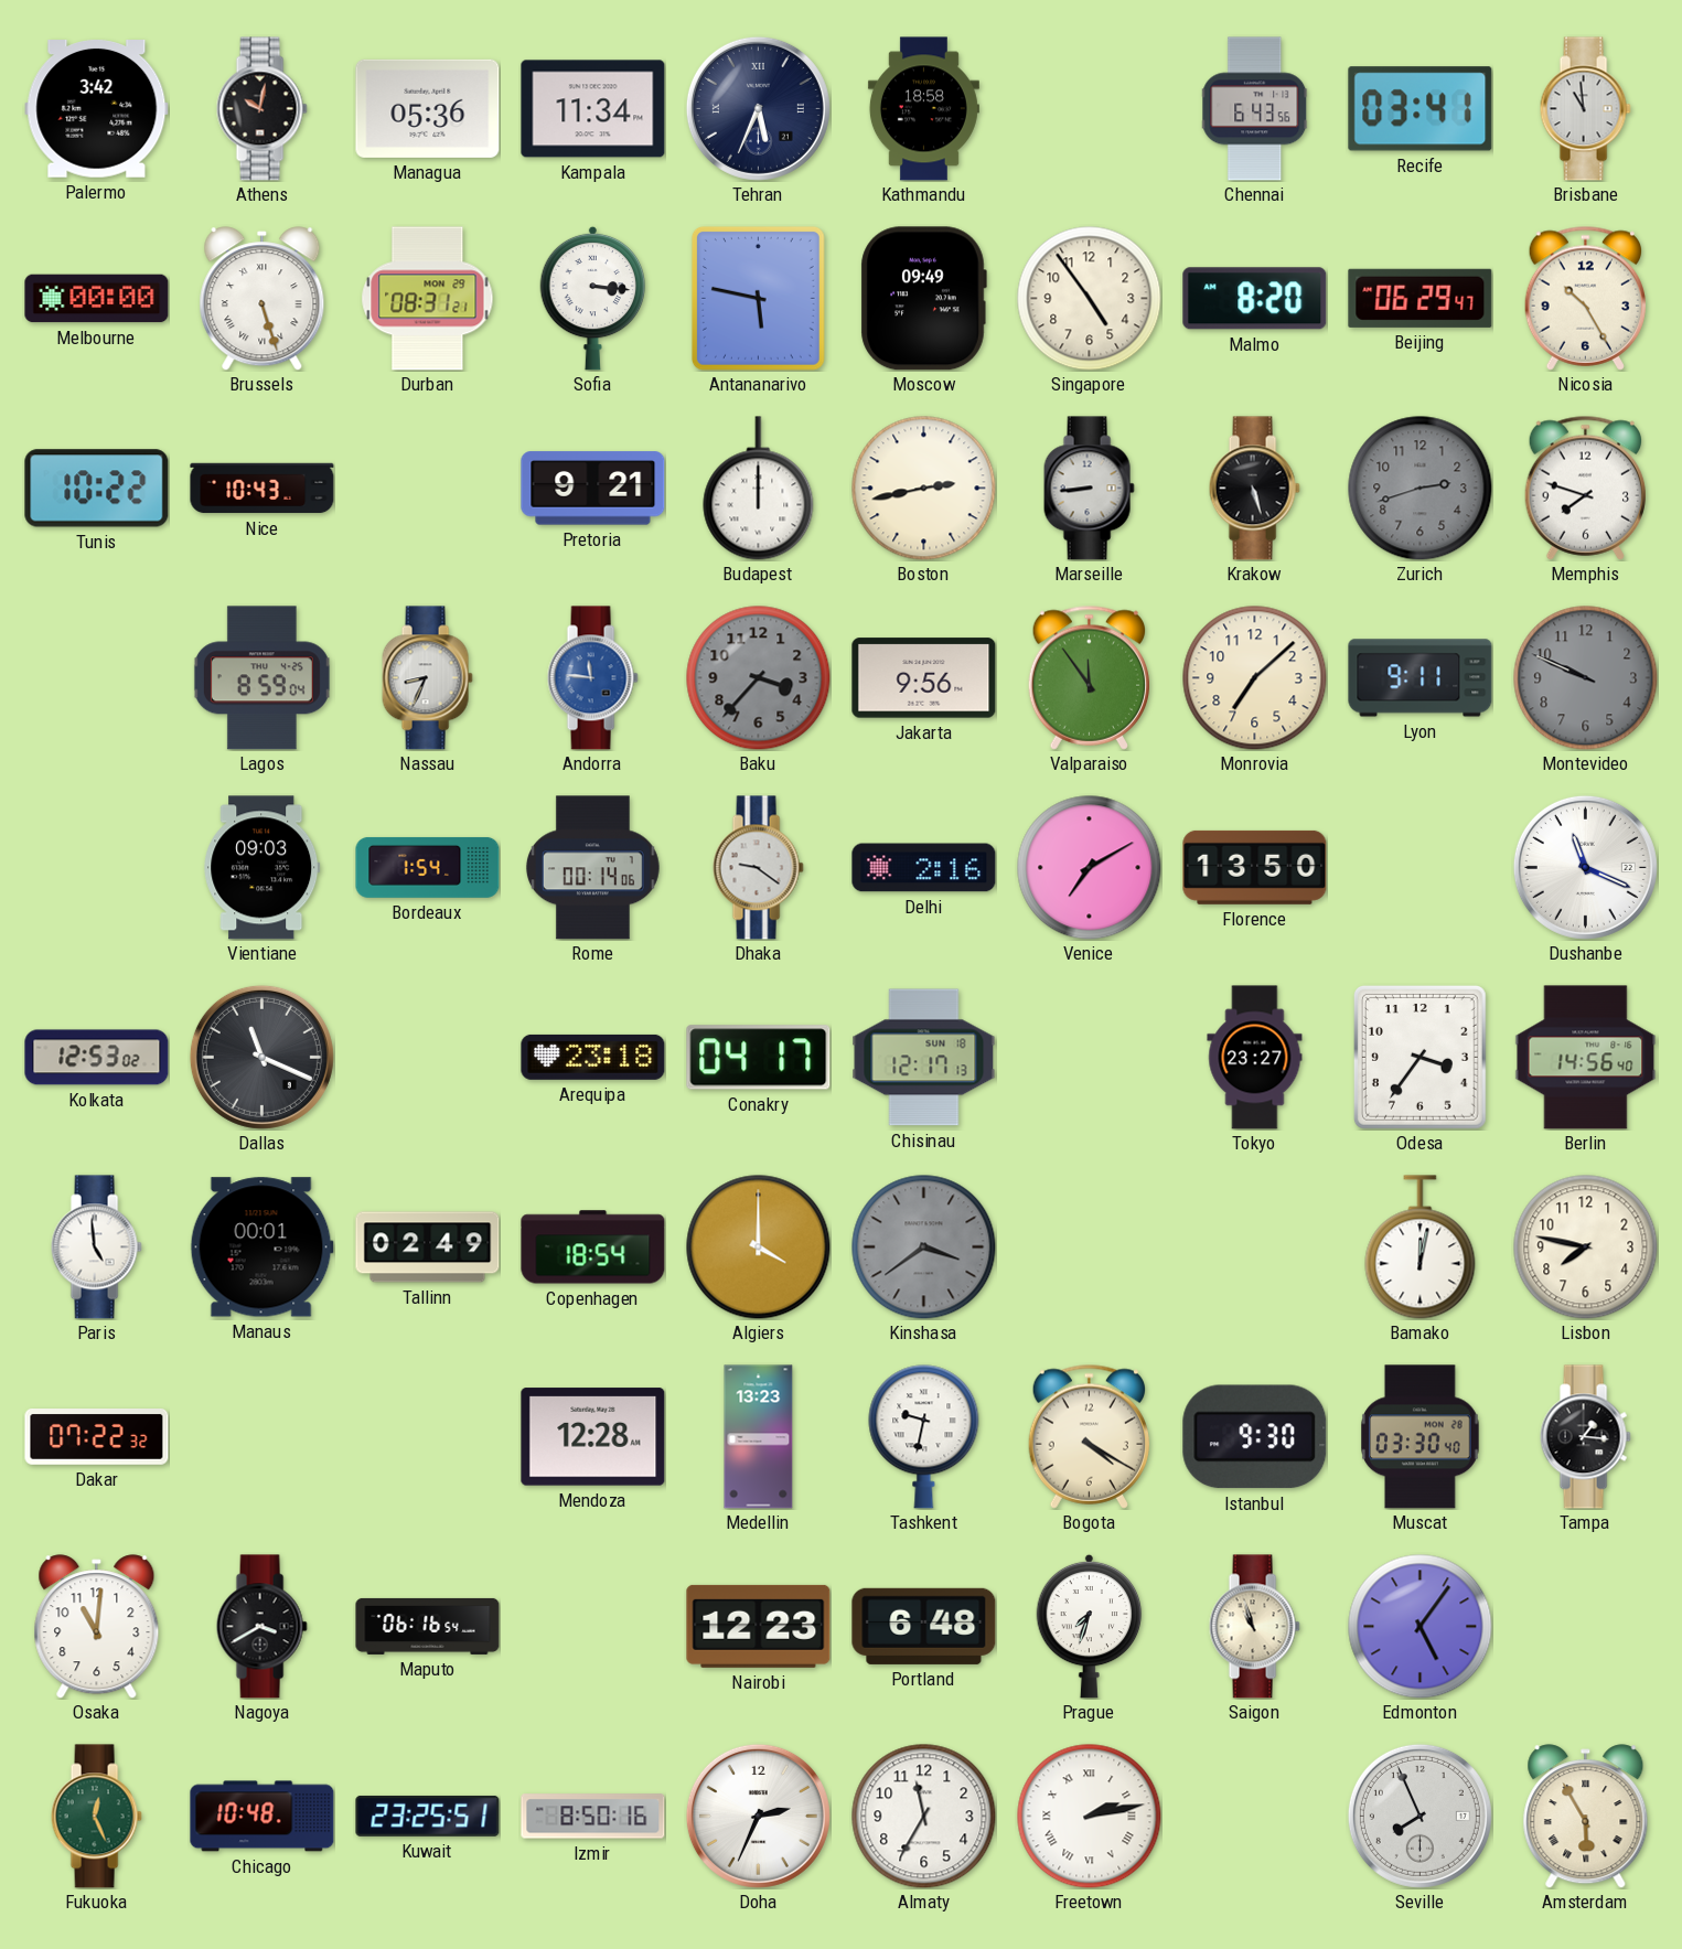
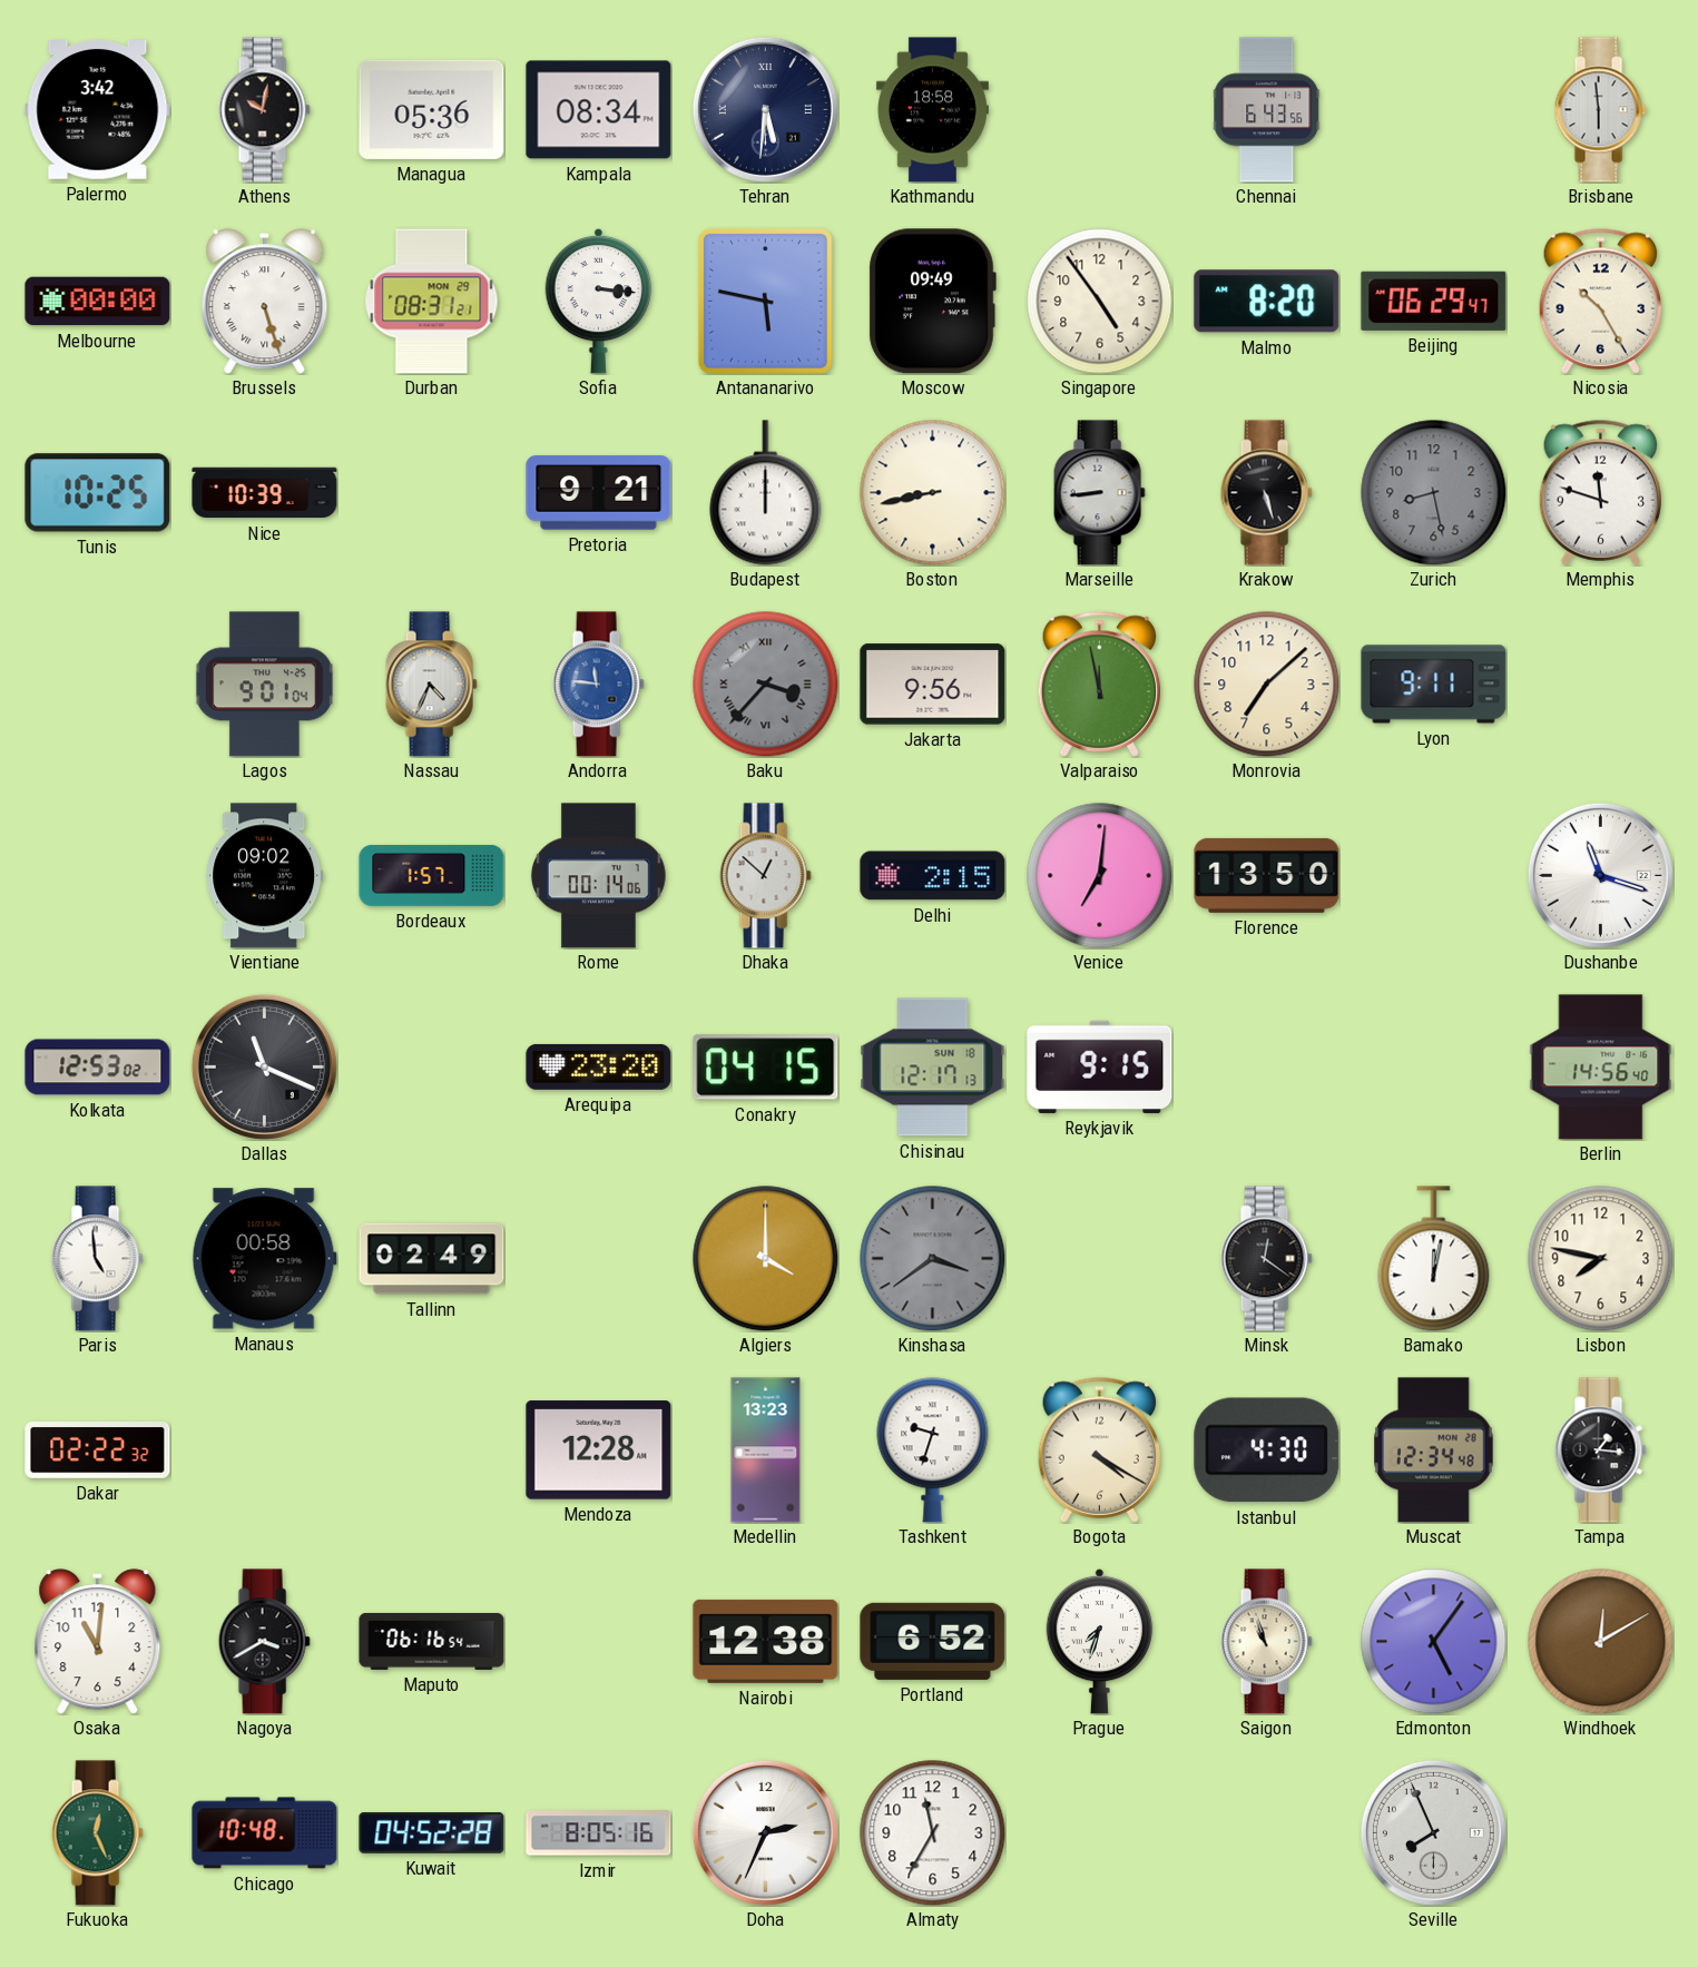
Kampala: 11:34 -> 08:34
Tehran: 5:34 -> 5:31
Recife: 03:41 -> none
Brisbane: 10:59 -> 5:59
Tunis: 10:22 -> 10:25
Nice: 10:43 -> 10:39
Boston: 2:43 -> 8:43
Zurich: 2:42 -> 8:28
Memphis: 7:48 -> 11:48
Lagos: 8:59 -> 9:01
Nassau: 8:34 -> 4:34
Baku numerals: Arabic -> Roman
Valparaiso: 11:54 -> 11:58
Montevideo: 9:49 -> none
Vientiane: 09:03 -> 09:02
Bordeaux: 1:54 -> 1:57
Dhaka: 9:21 -> 12:52
Delhi: 2:16 -> 2:15
Venice: 7:10 -> 7:01
Dushanbe: 11:19 -> 11:18
Arequipa: 23:18 -> 23:20
Conakry: 04:17 -> 04:15
Reykjavik: none -> 9:15
Tokyo: 23:27 -> none
Odesa: 3:36 -> none
Manaus: 00:01 -> 00:58
Copenhagen: 18:54 -> none
Minsk: none -> 12:21
Dakar: 07:22 -> 02:22
Tashkent: 9:32 -> 9:33
Istanbul: 9:30 -> 4:30
Muscat: 03:30 -> 12:34
Nairobi: 12:23 -> 12:38
Portland: 6:48 -> 6:52
Windhoek: none -> 12:10
Kuwait: 23:25 -> 04:52
Izmir: 8:50 -> 8:05
Freetown: 2:13 -> none
Amsterdam: 5:55 -> none
